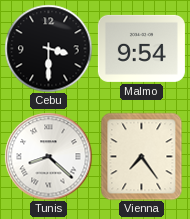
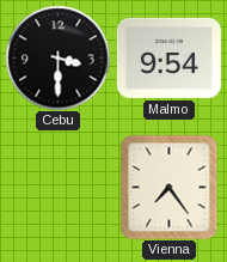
Tunis: 8:22 -> none
